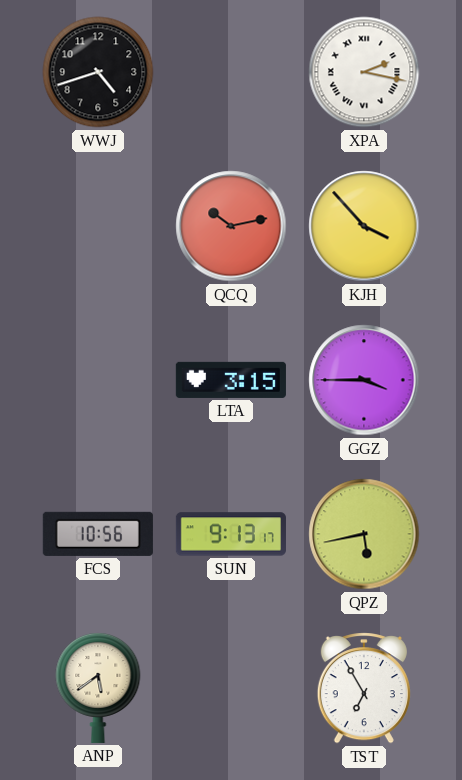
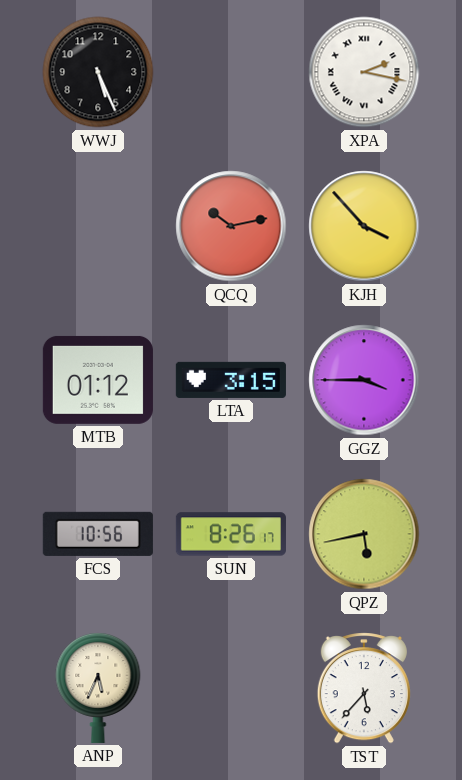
WWJ: 4:42 -> 5:26
MTB: none -> 01:12
SUN: 9:13 -> 8:26
ANP: 5:39 -> 5:34
TST: 6:55 -> 5:37
